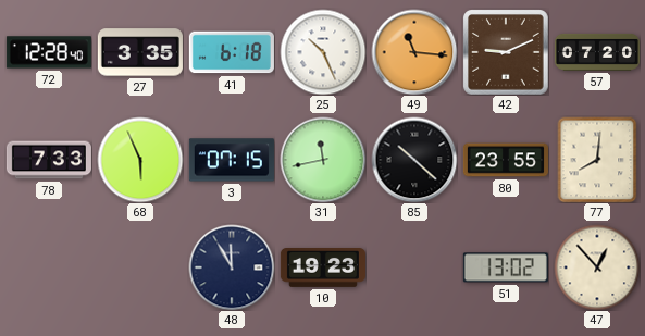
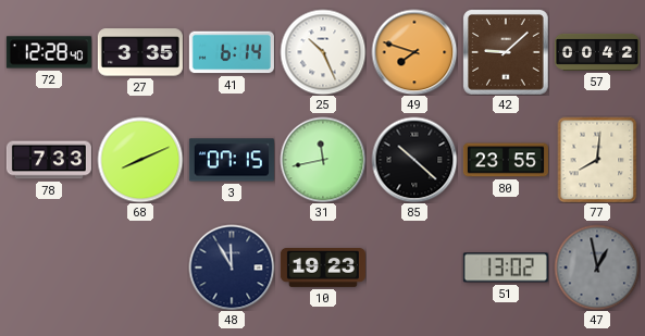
41: 6:18 -> 6:14
49: 11:16 -> 7:48
42: 9:11 -> 9:08
57: 07:20 -> 00:42
68: 5:56 -> 8:11
47: 12:53 -> 12:58
47 dial: cream -> grey
